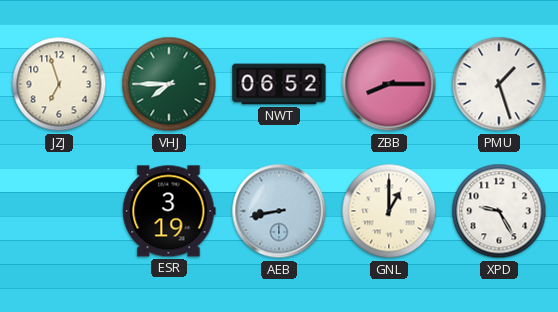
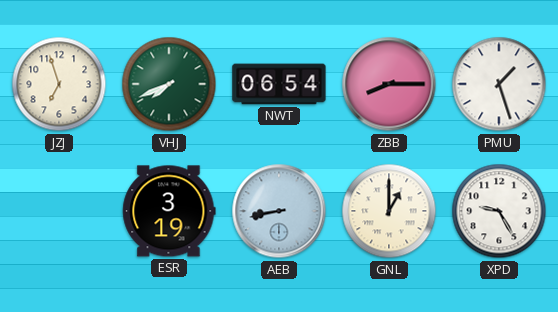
VHJ: 7:45 -> 7:41
NWT: 06:52 -> 06:54
